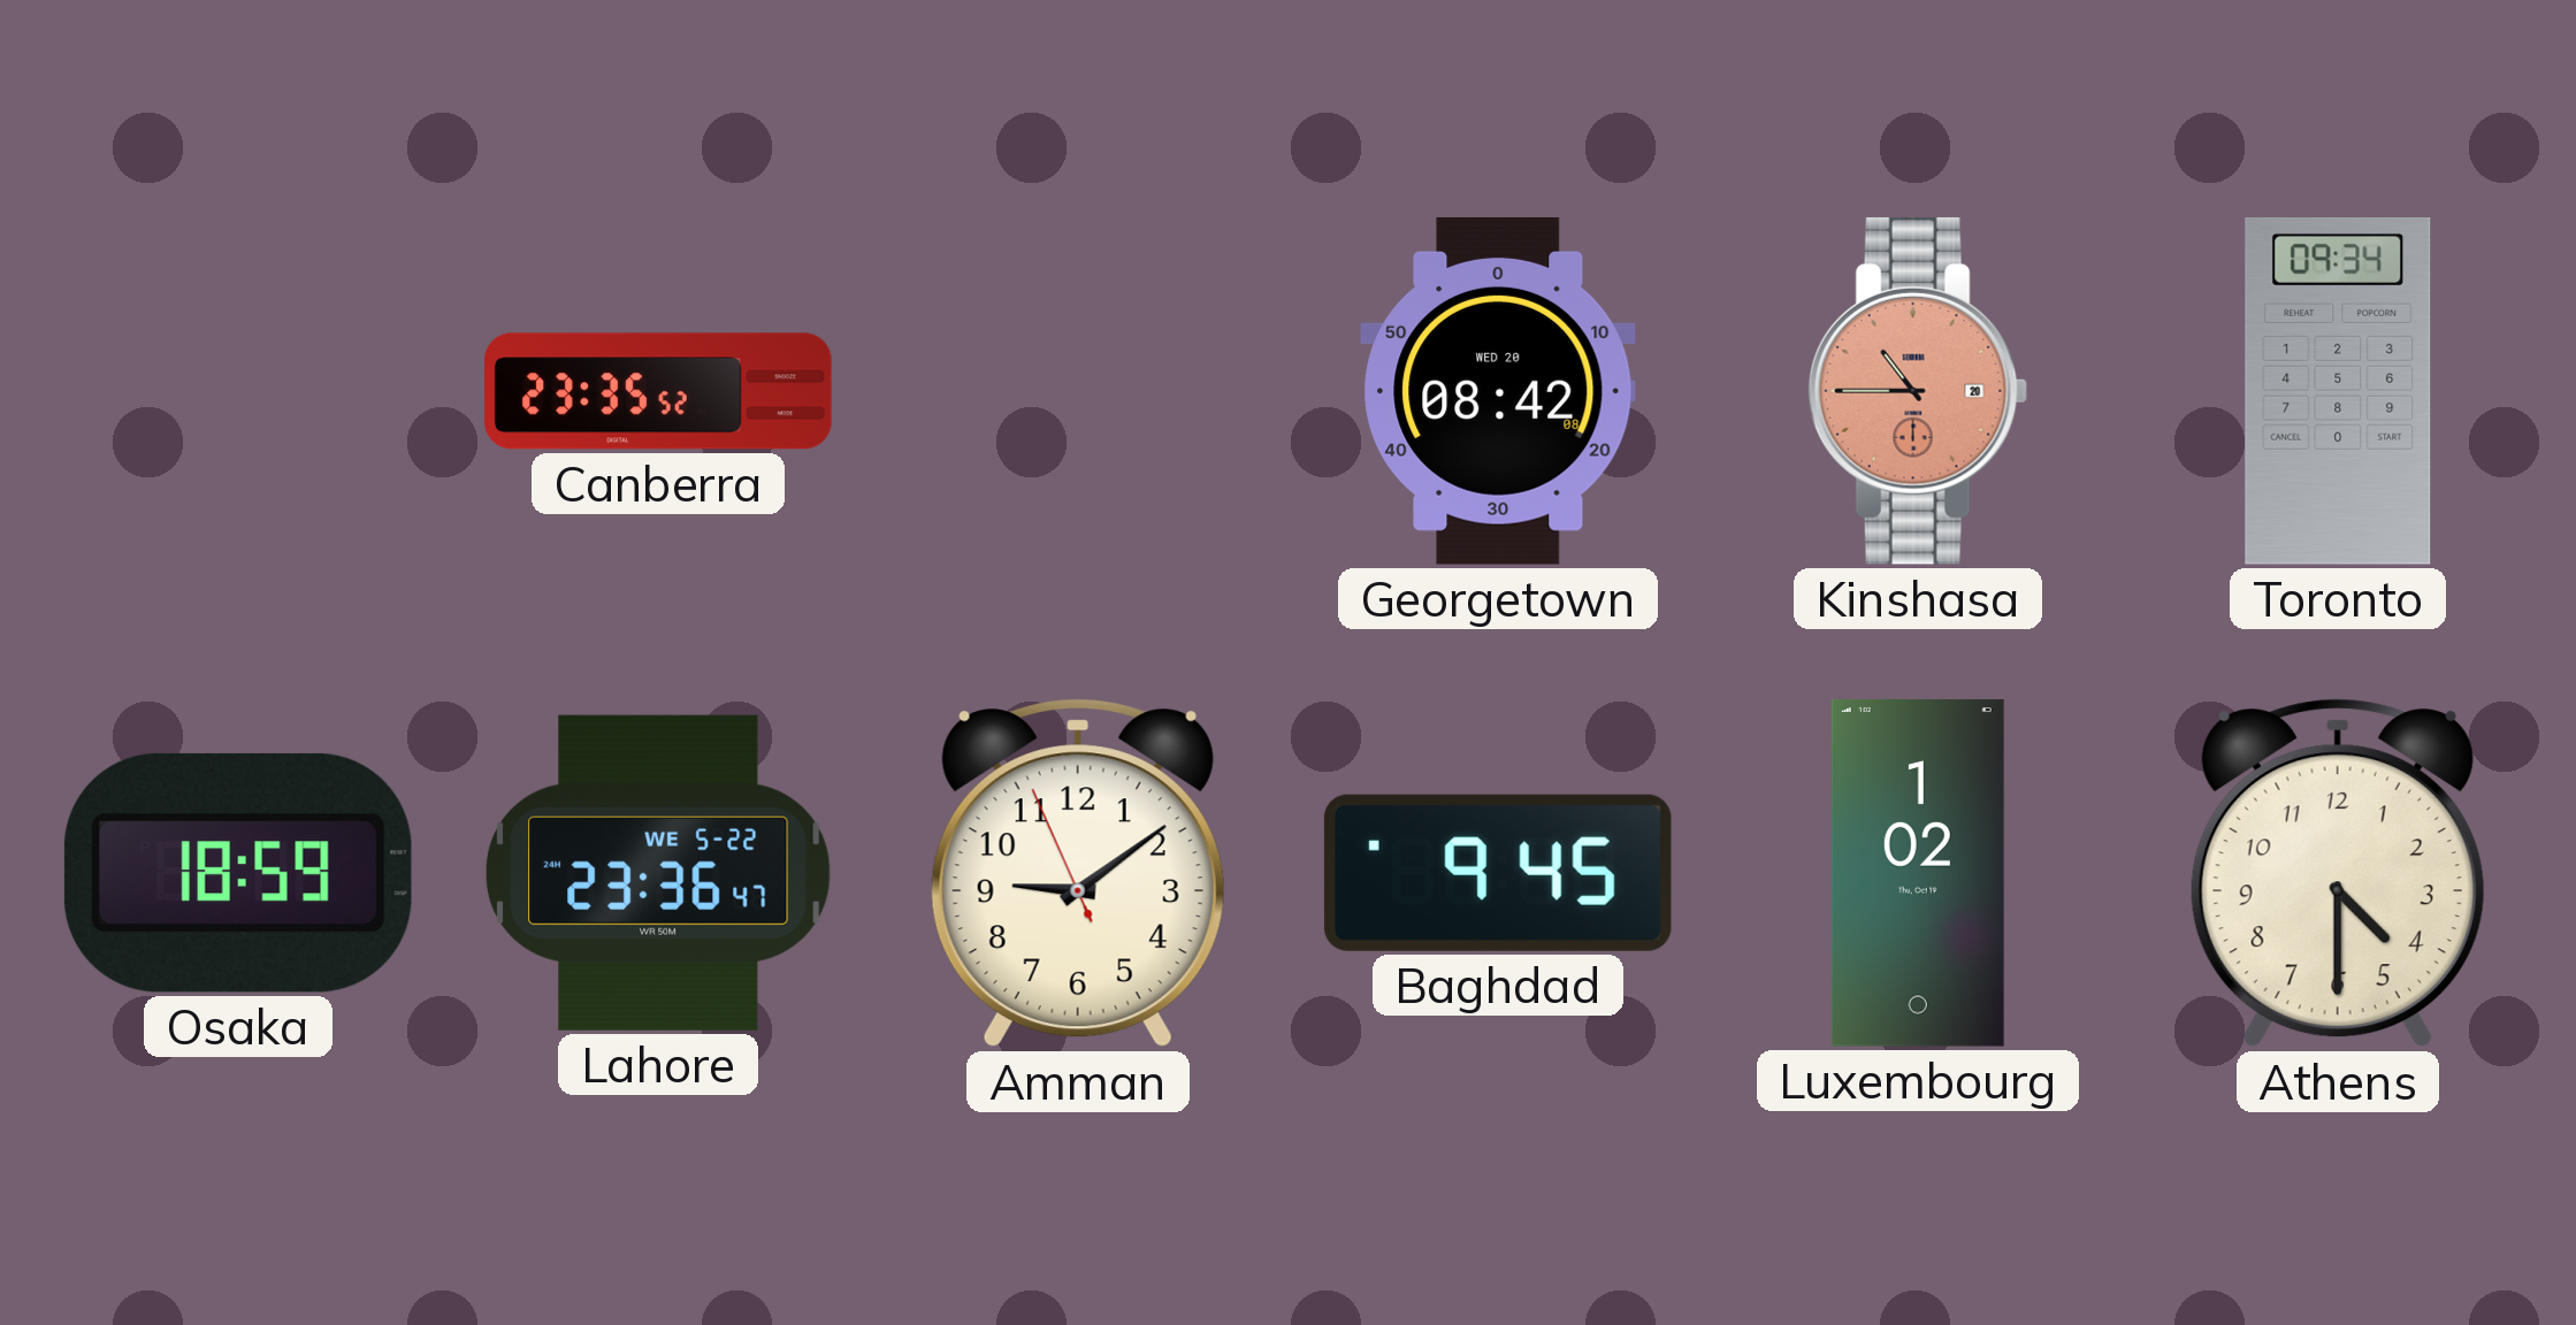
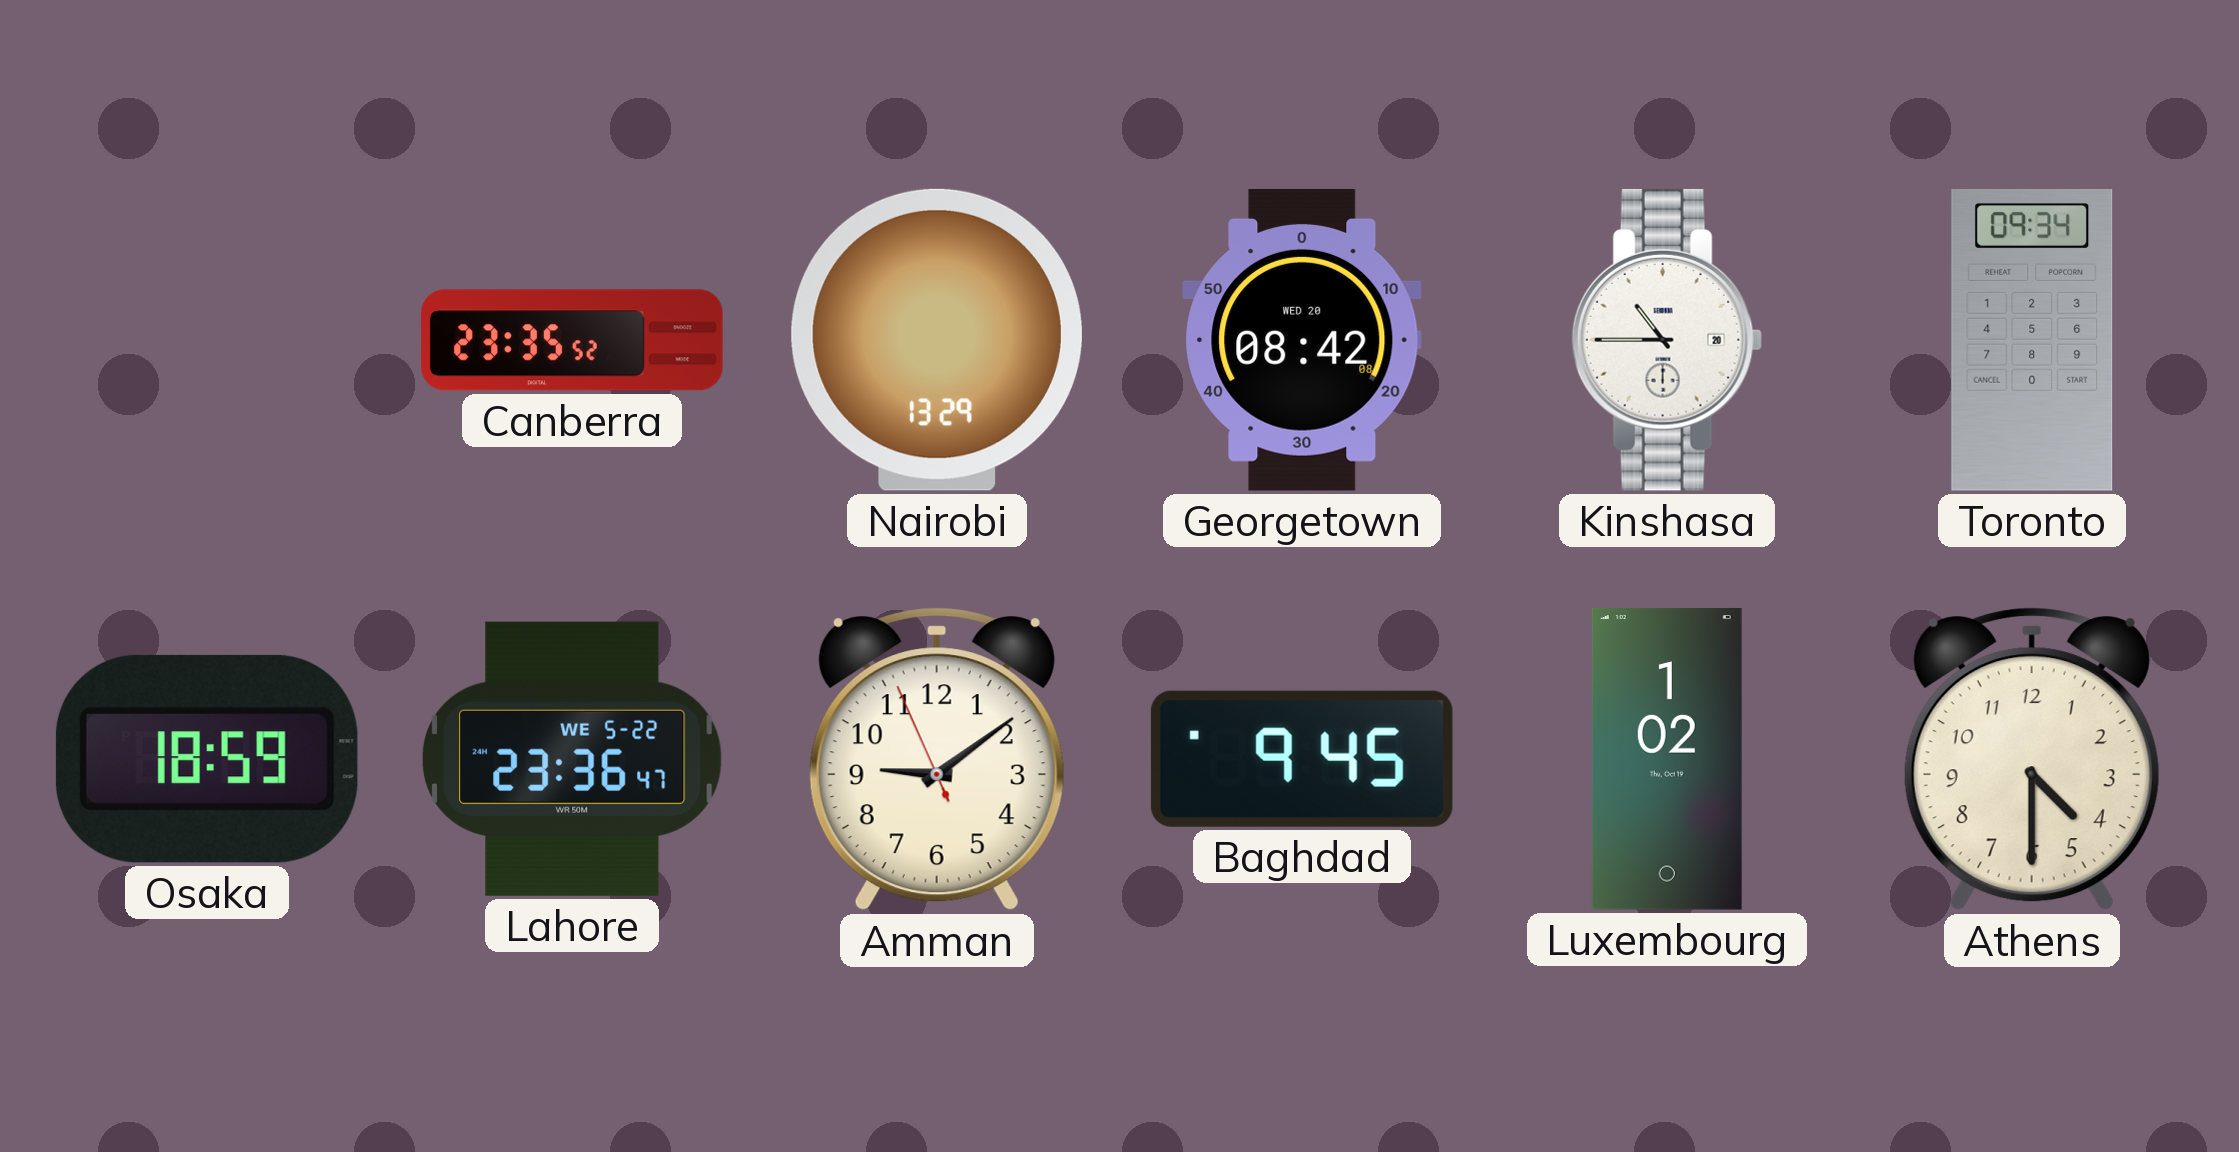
Nairobi: none -> 13:29
Kinshasa dial: salmon -> white
